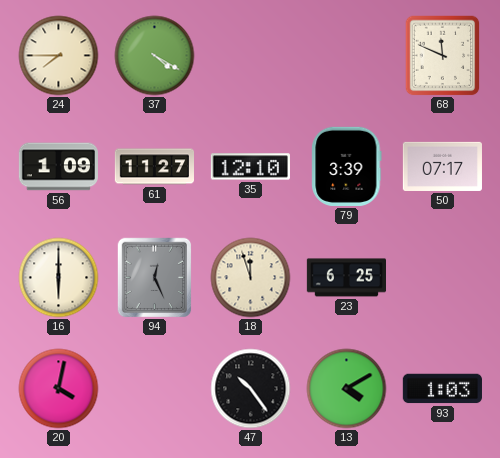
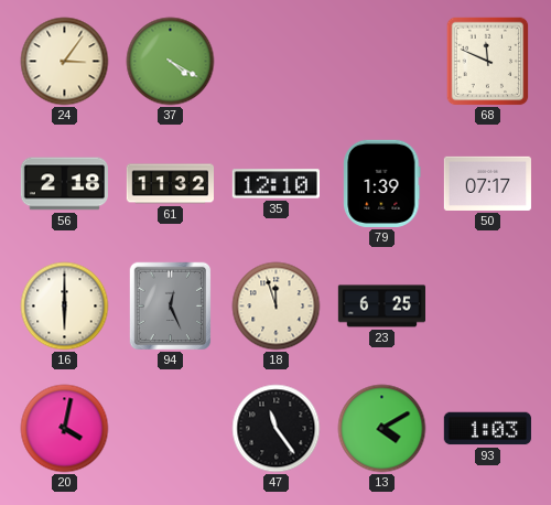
24: 7:45 -> 3:06
56: 1:09 -> 2:18
61: 11:27 -> 11:32
79: 3:39 -> 1:39
47: 10:24 -> 11:24
